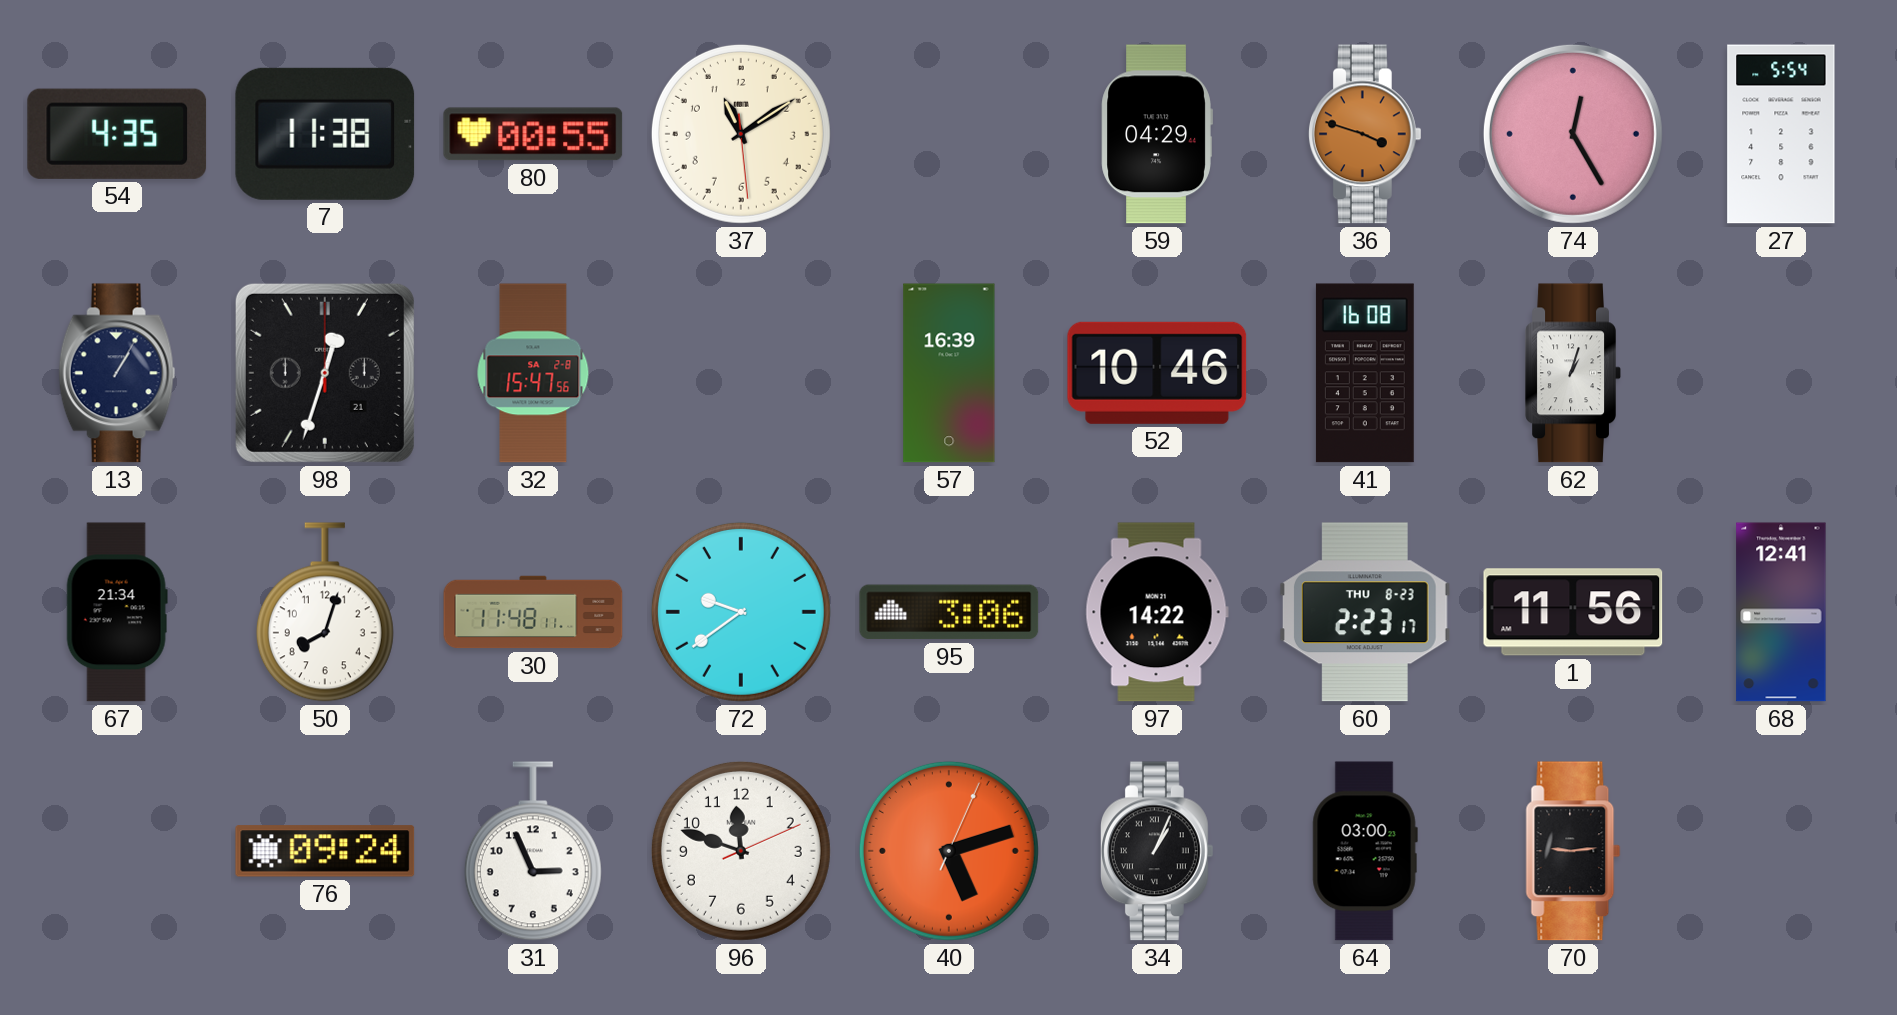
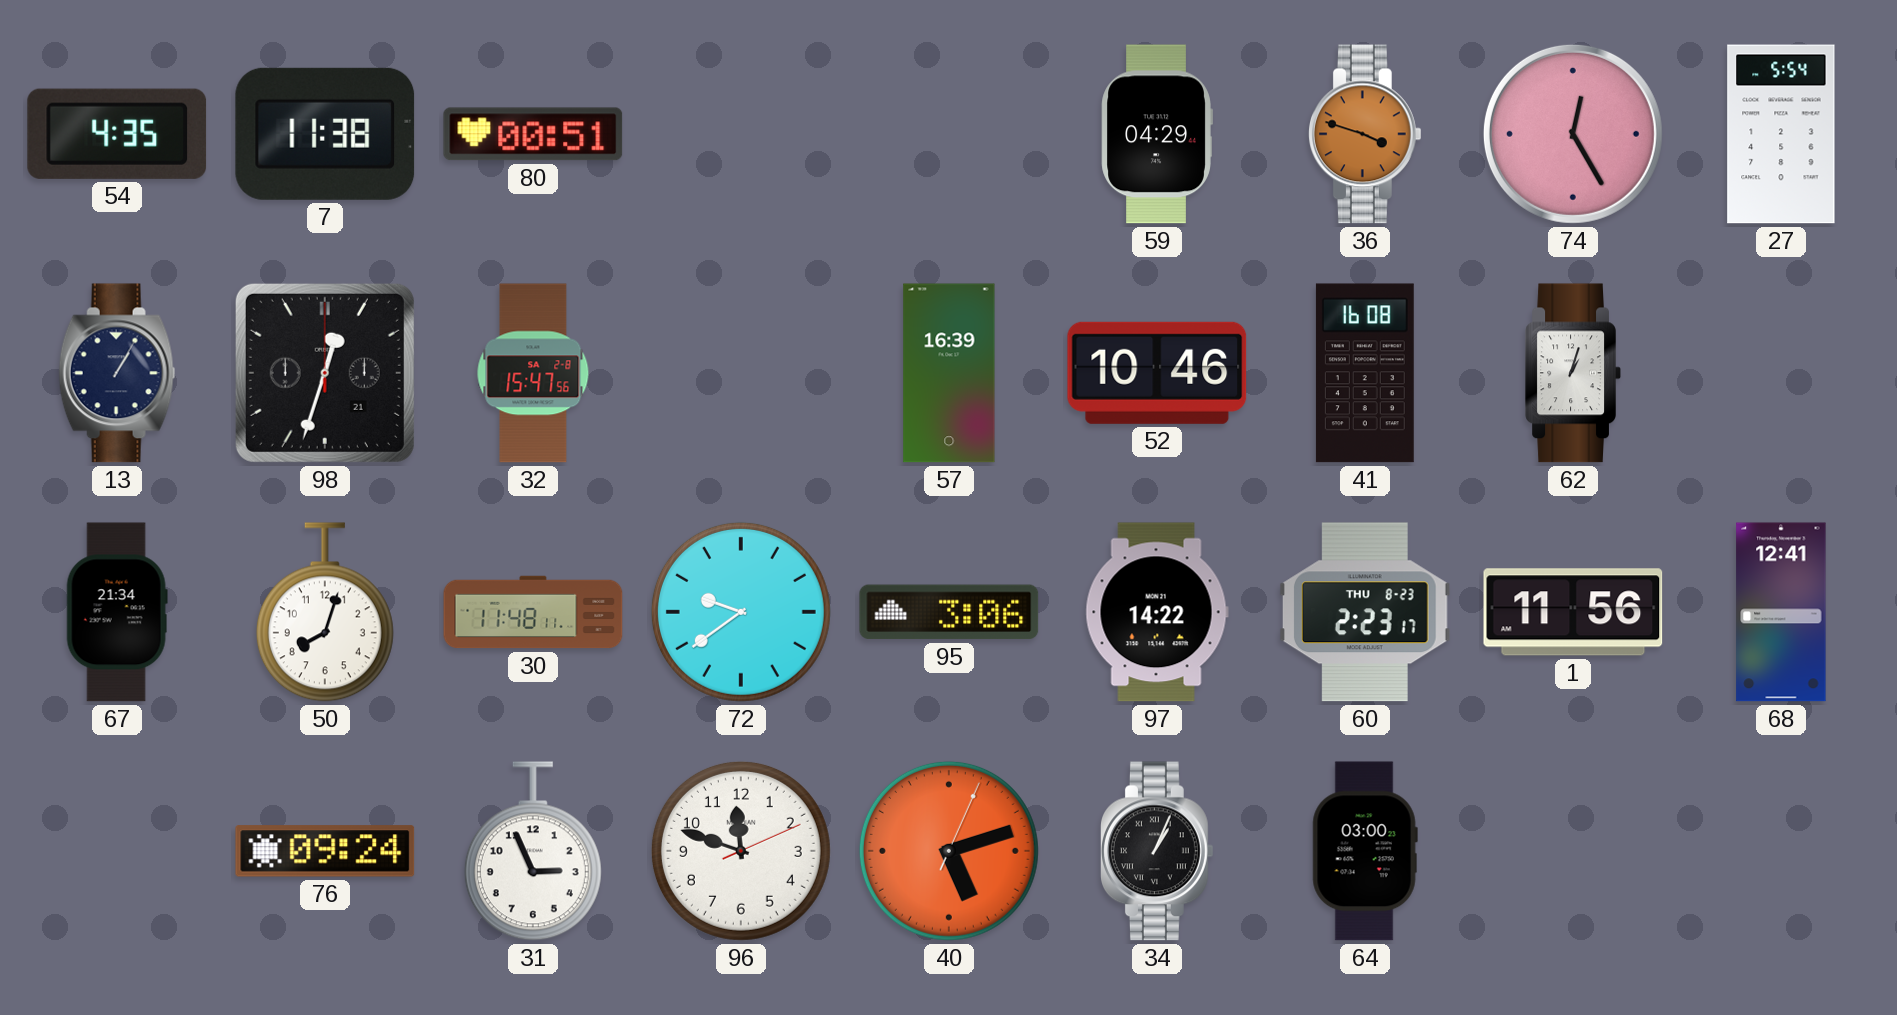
80: 00:55 -> 00:51
37: 11:09 -> none
70: 9:14 -> none
